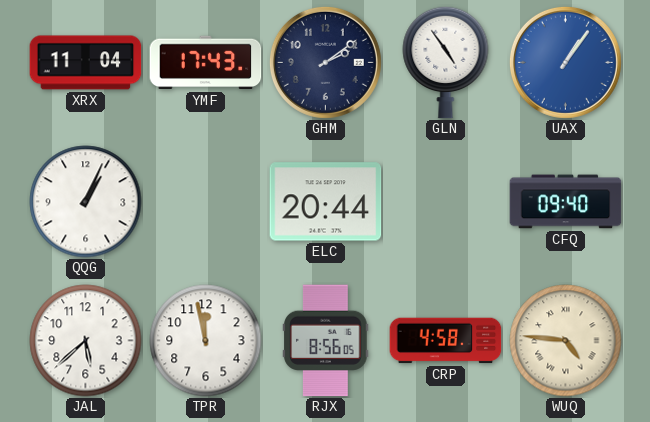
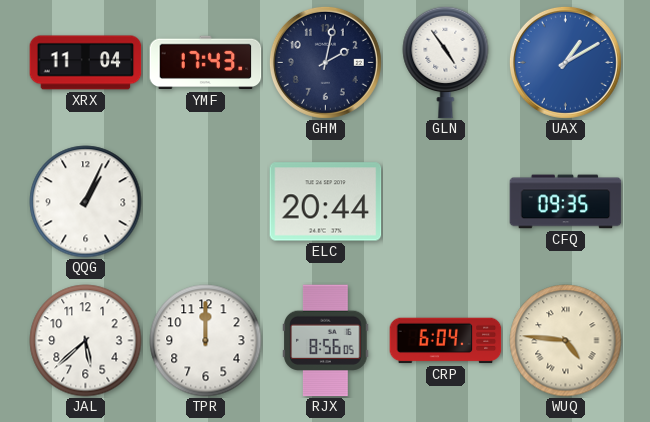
GHM: 2:09 -> 2:02
UAX: 1:06 -> 1:10
CFQ: 09:40 -> 09:35
TPR: 11:58 -> 12:00
CRP: 4:58 -> 6:04
